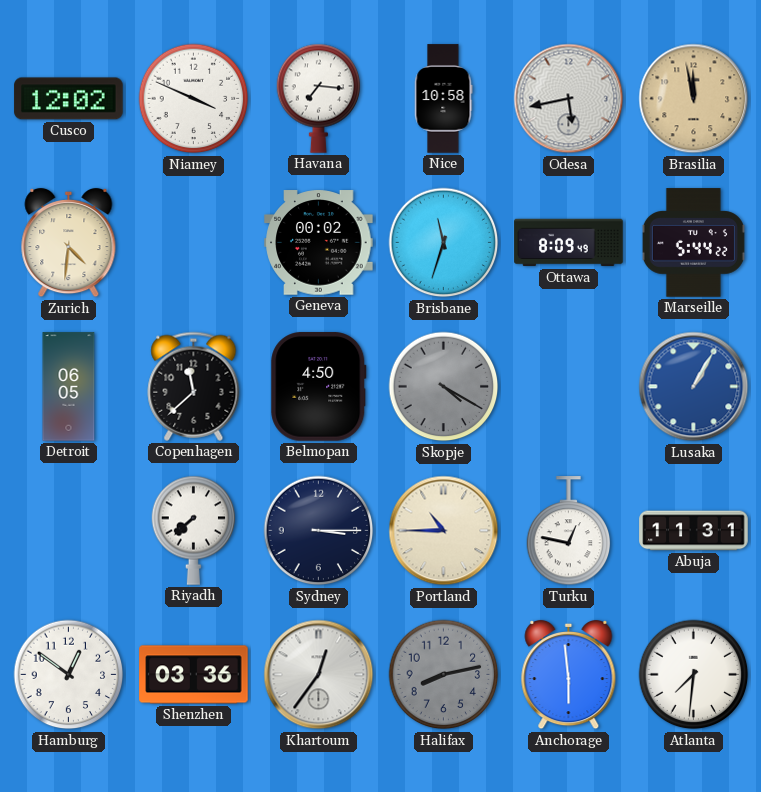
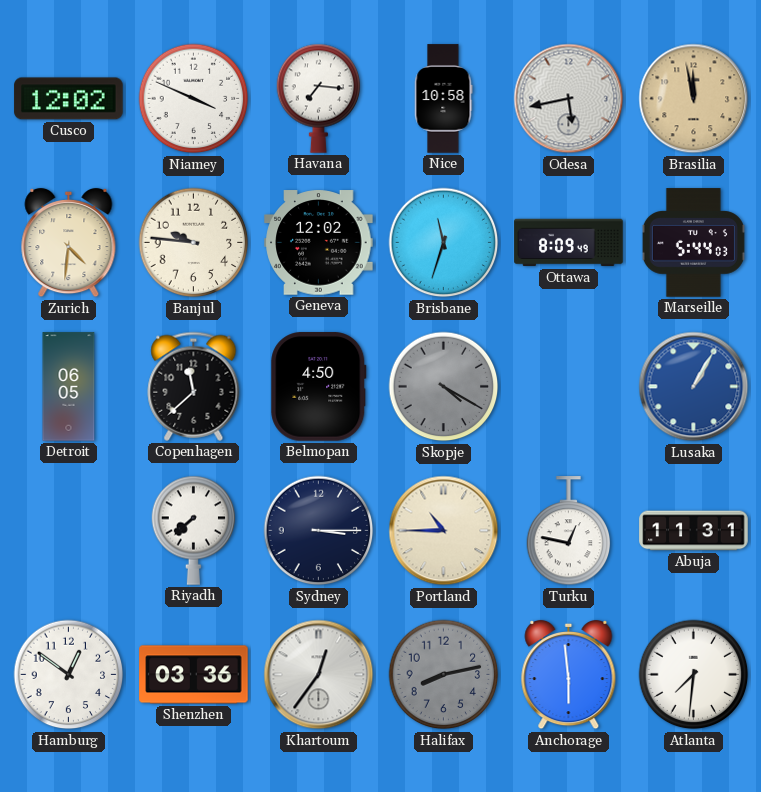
Banjul: none -> 9:46
Geneva: 00:02 -> 12:02
Marseille: 5:44:22 -> 5:44:03
